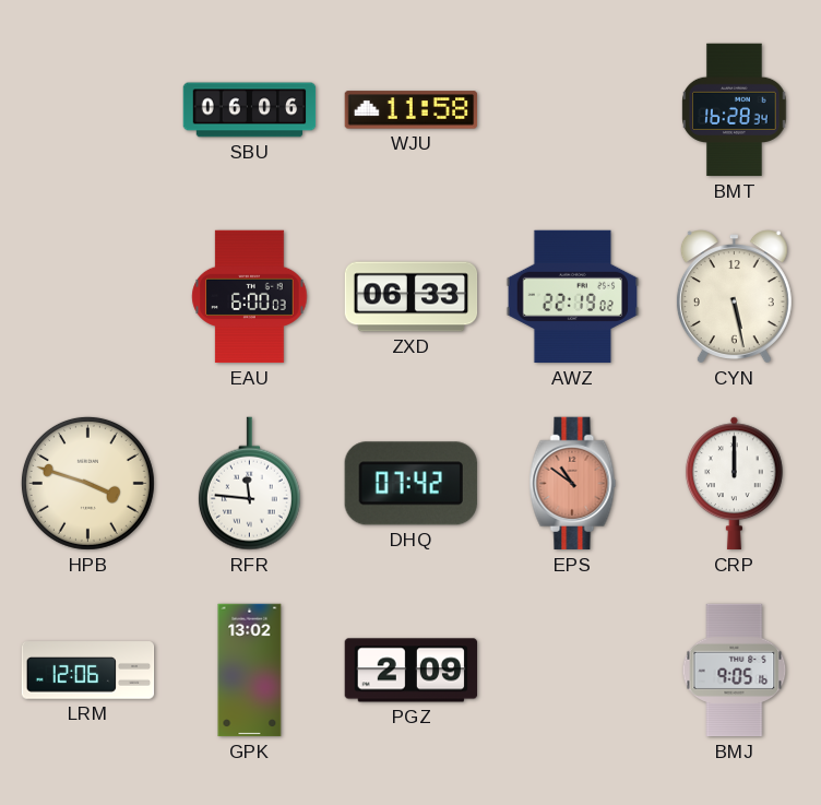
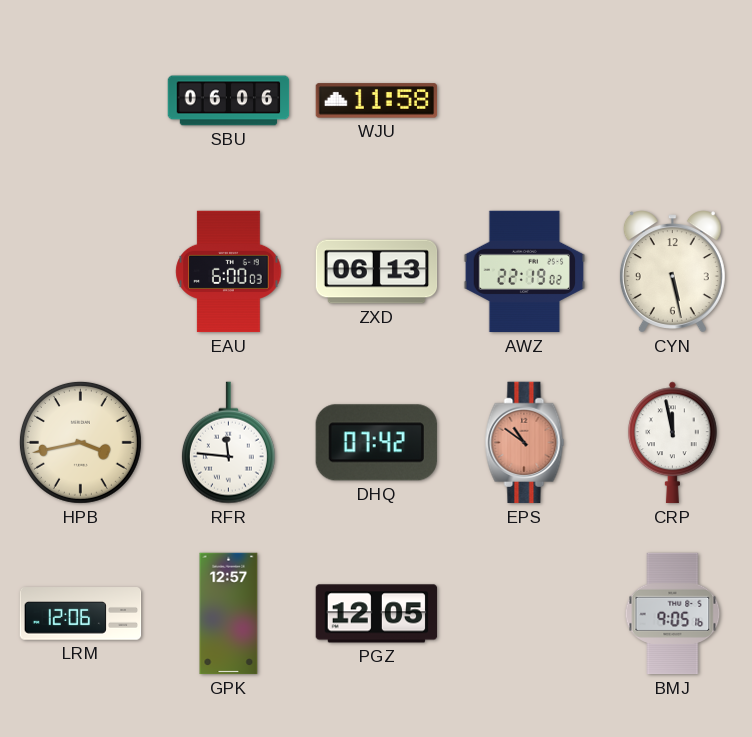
BMT: 16:28 -> none
ZXD: 06:33 -> 06:13
HPB: 3:48 -> 3:43
CRP: 12:00 -> 11:58
GPK: 13:02 -> 12:57
PGZ: 2:09 -> 12:05
